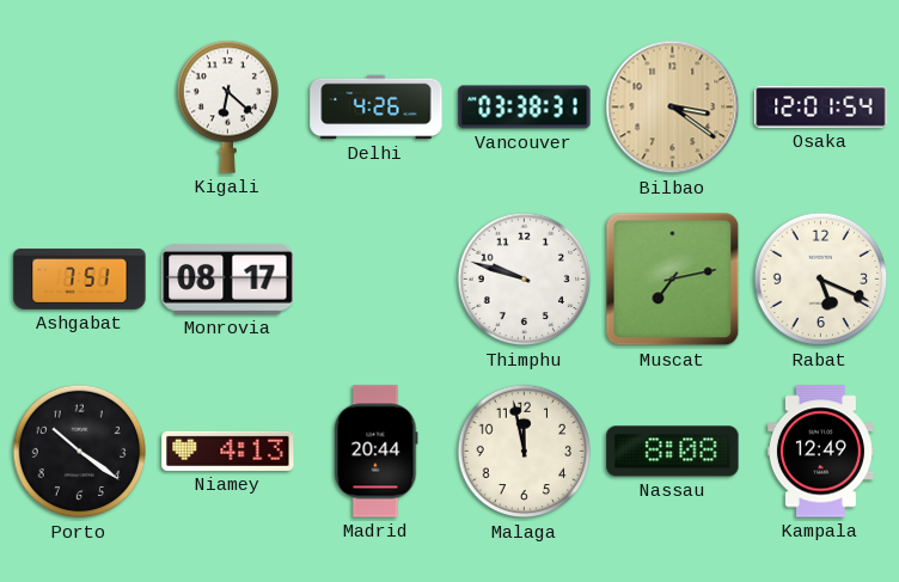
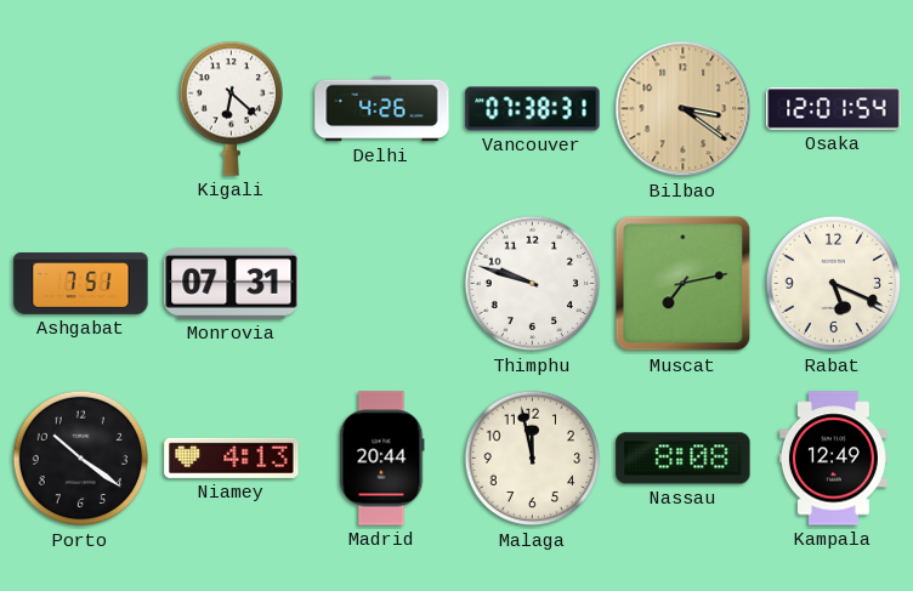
Vancouver: 03:38 -> 07:38
Monrovia: 08:17 -> 07:31
